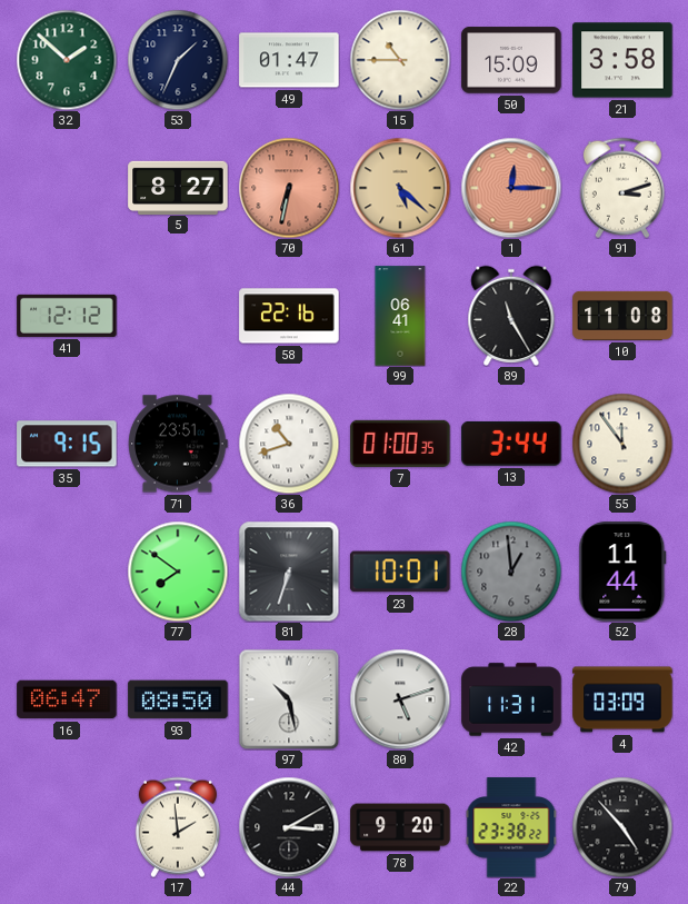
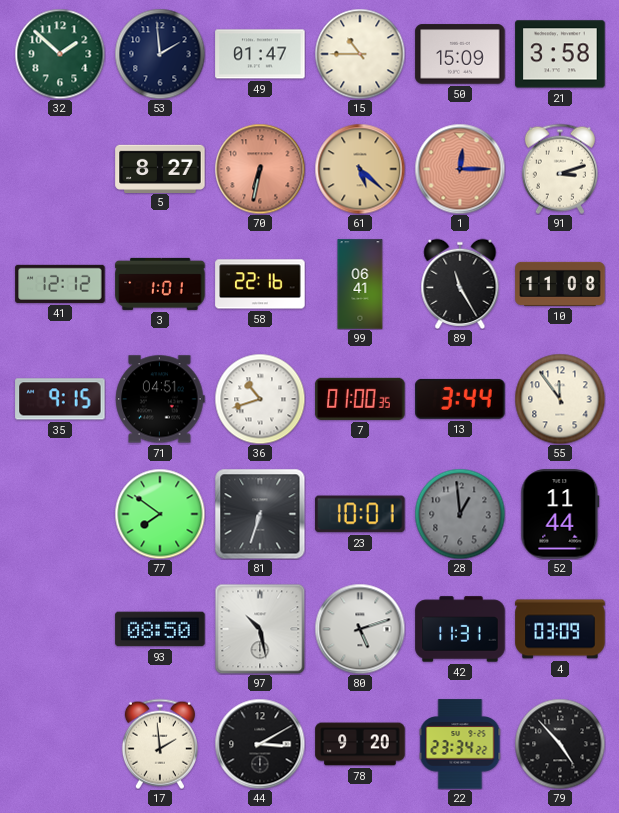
53: 1:34 -> 1:59
3: none -> 1:01
71: 23:51 -> 04:51
16: 06:47 -> none
22: 23:38 -> 23:34
